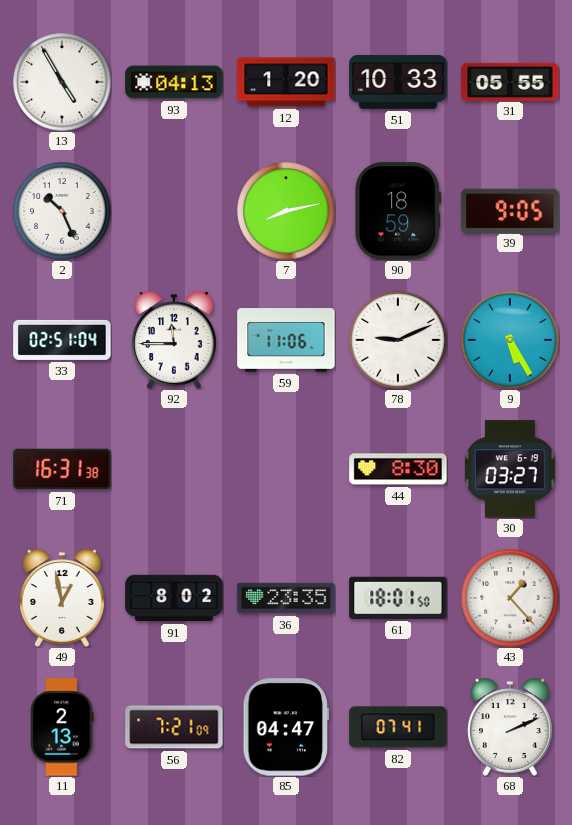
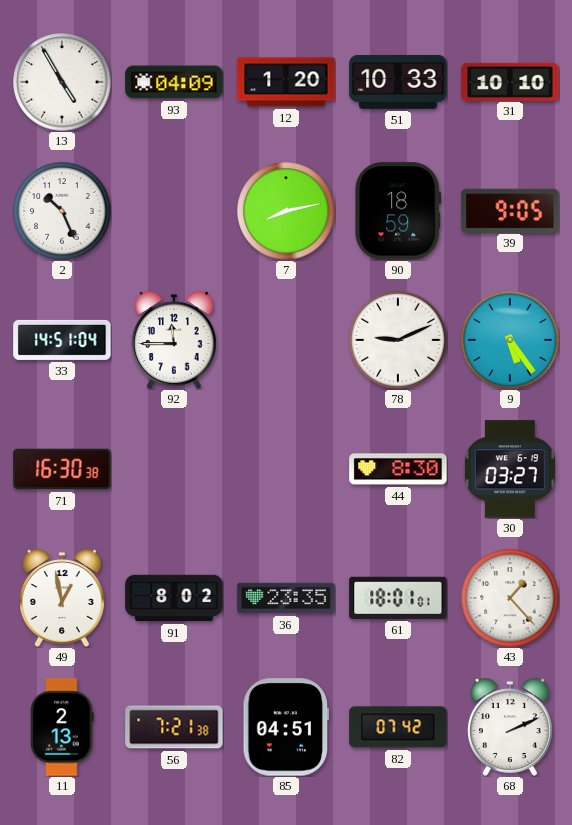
93: 04:13 -> 04:09
31: 05:55 -> 10:10
33: 02:51 -> 14:51
59: 11:06 -> none
9: 5:25 -> 5:24
71: 16:31 -> 16:30
61: 18:01:50 -> 18:01:01
56: 7:21:09 -> 7:21:38
85: 04:47 -> 04:51
82: 07:41 -> 07:42
